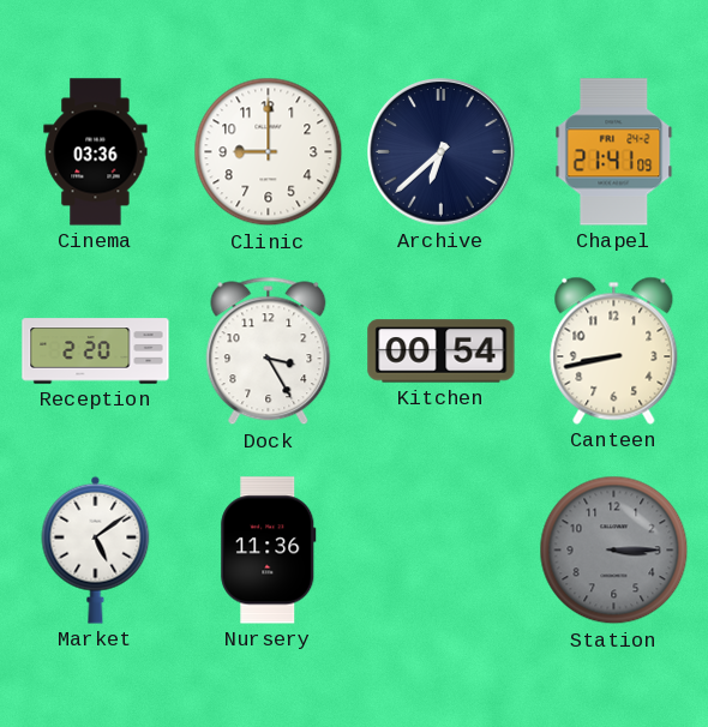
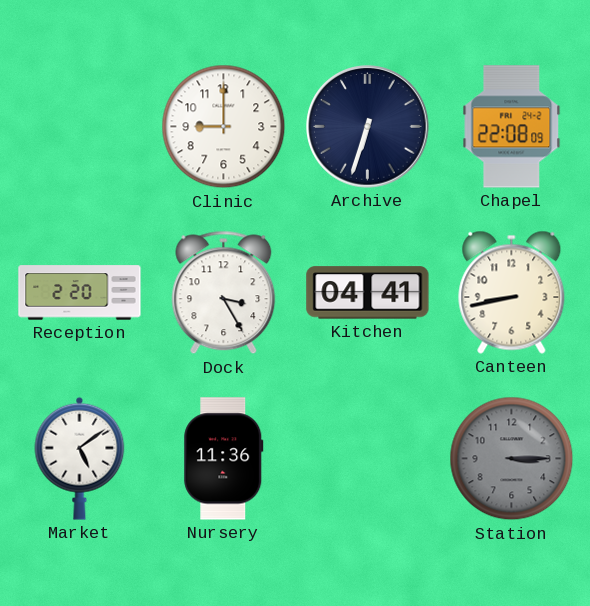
Cinema: 03:36 -> none
Archive: 6:38 -> 6:33
Chapel: 21:41 -> 22:08
Kitchen: 00:54 -> 04:41
